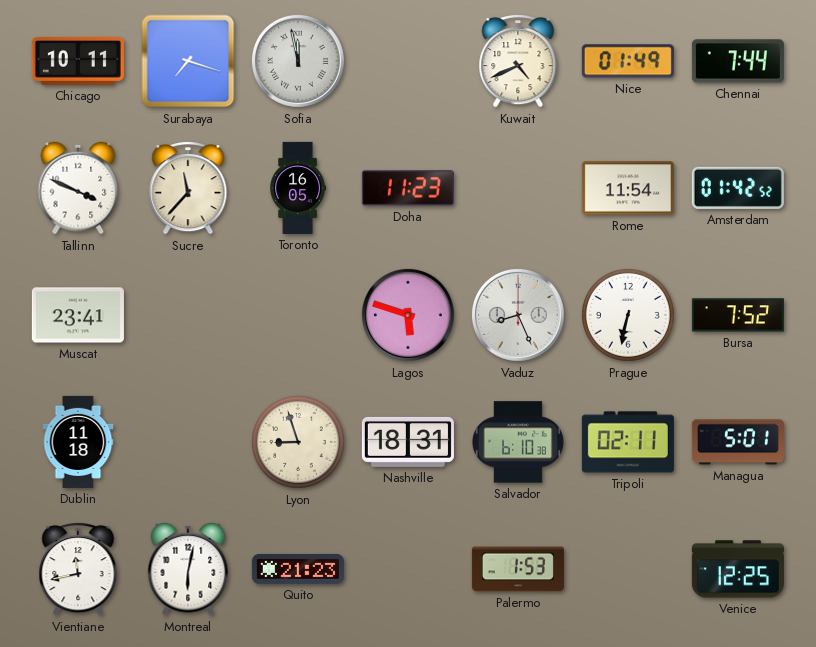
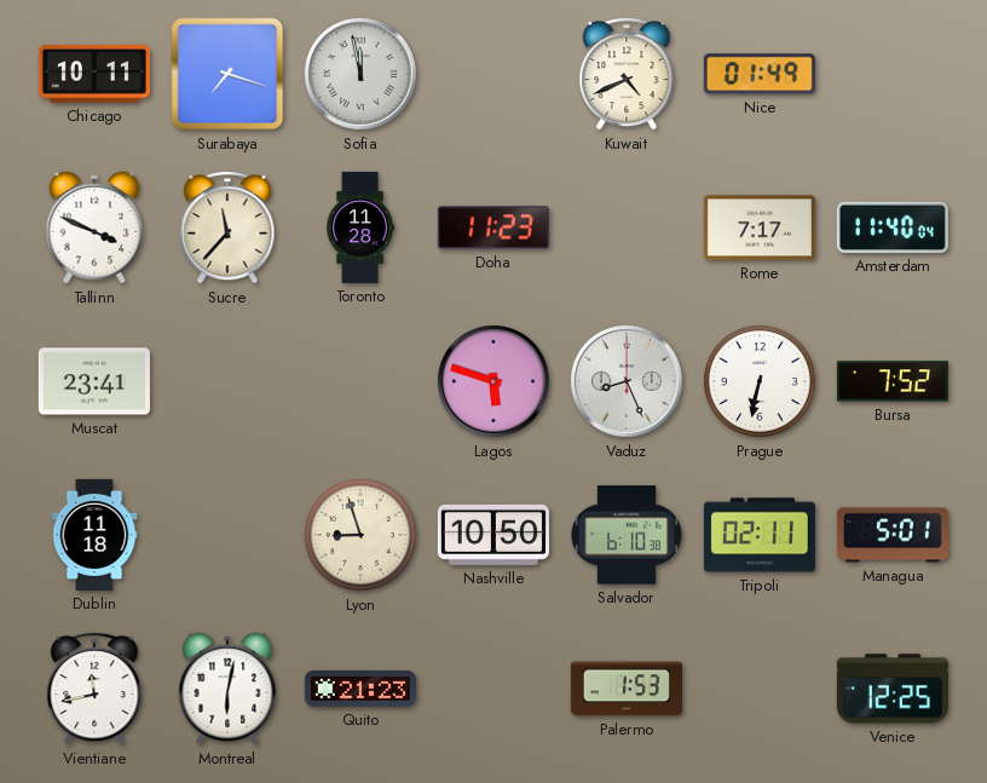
Chennai: 7:44 -> none
Toronto: 16:05 -> 11:28
Rome: 11:54 -> 7:17
Amsterdam: 01:42 -> 11:40
Nashville: 18:31 -> 10:50
